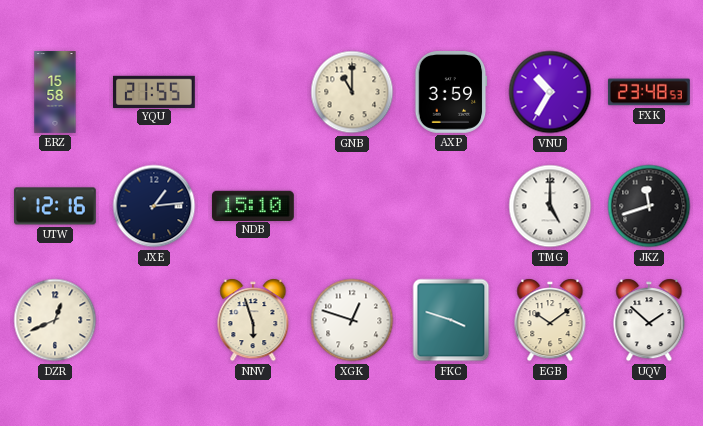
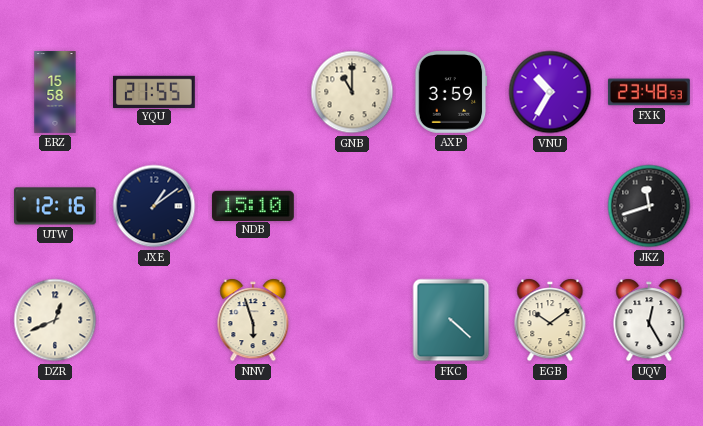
JXE: 1:14 -> 1:09
TMG: 5:00 -> none
XGK: 12:48 -> none
FKC: 3:48 -> 4:22
UQV: 1:52 -> 12:25
